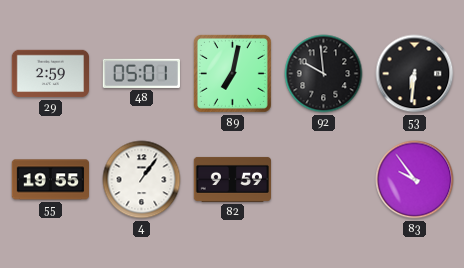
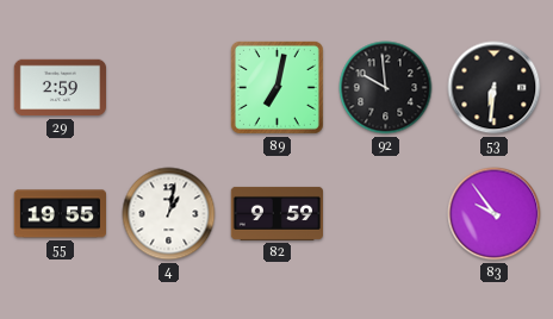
48: 05:01 -> none
4: 1:06 -> 1:02
